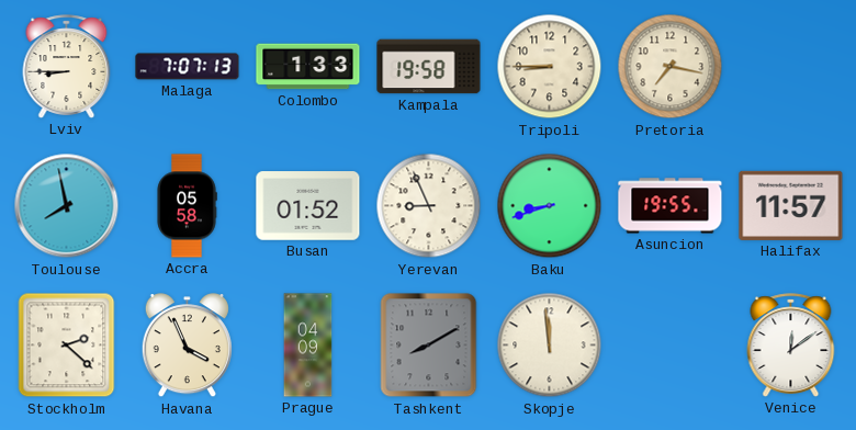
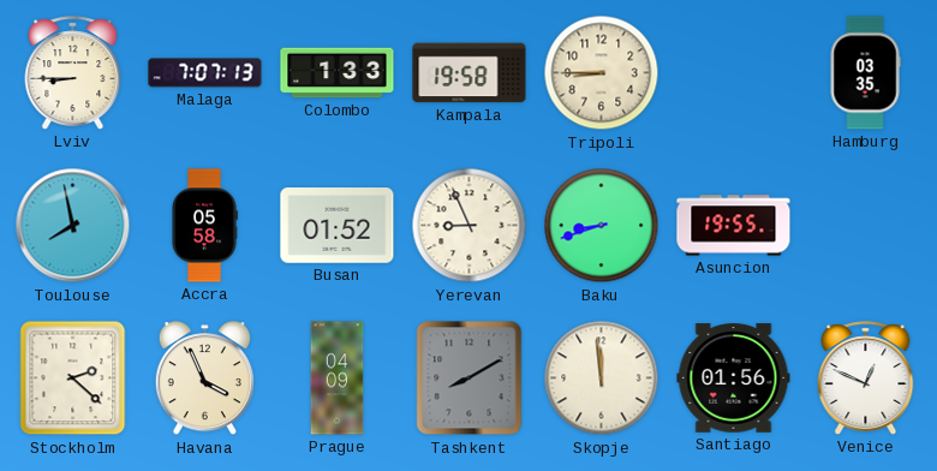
Pretoria: 7:17 -> none
Hamburg: none -> 03:35
Halifax: 11:57 -> none
Santiago: none -> 01:56
Venice: 12:09 -> 12:49
